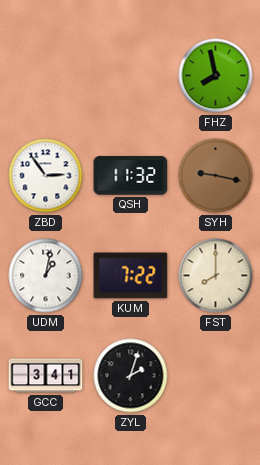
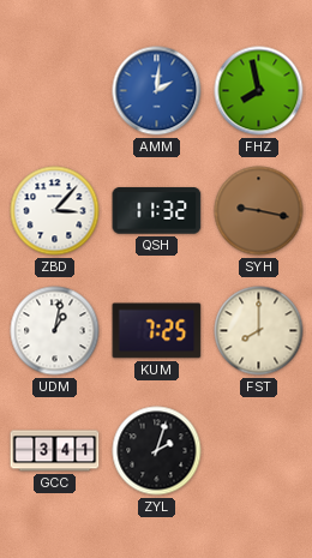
AMM: none -> 2:01
ZBD: 2:54 -> 3:07
KUM: 7:22 -> 7:25
